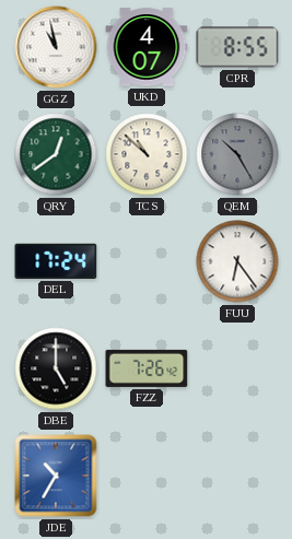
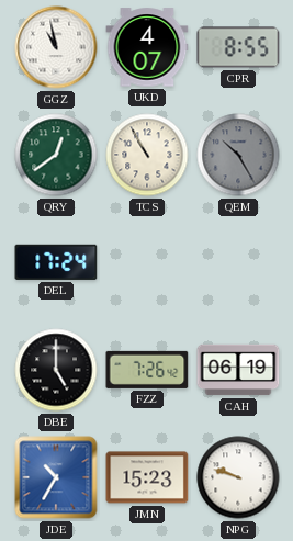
TCS: 10:52 -> 10:55
FUU: 6:24 -> none
CAH: none -> 06:19
JMN: none -> 15:23
NPG: none -> 9:48
